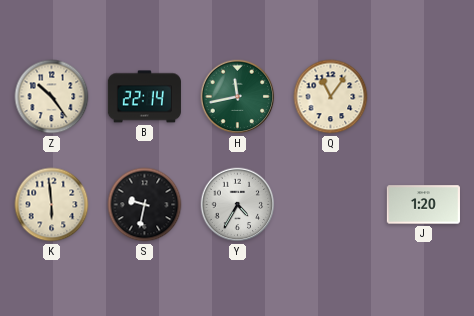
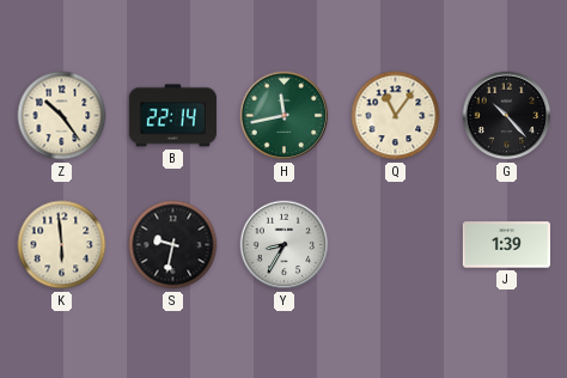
G: none -> 10:23
Y: 4:35 -> 8:35
J: 1:20 -> 1:39
